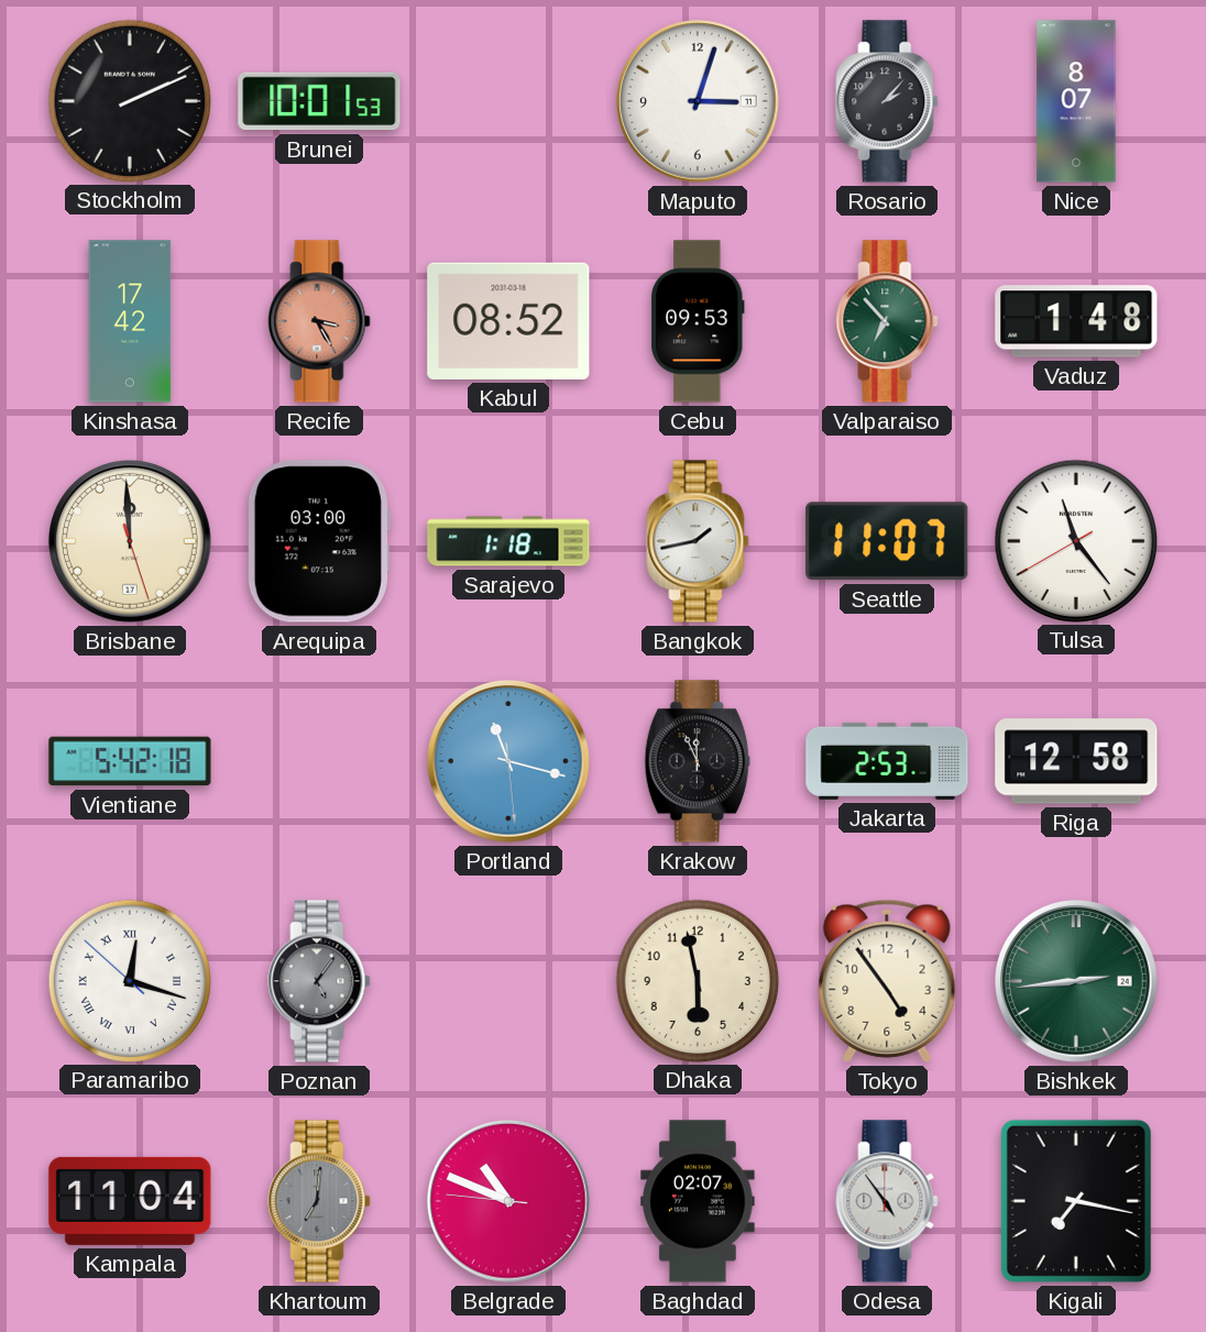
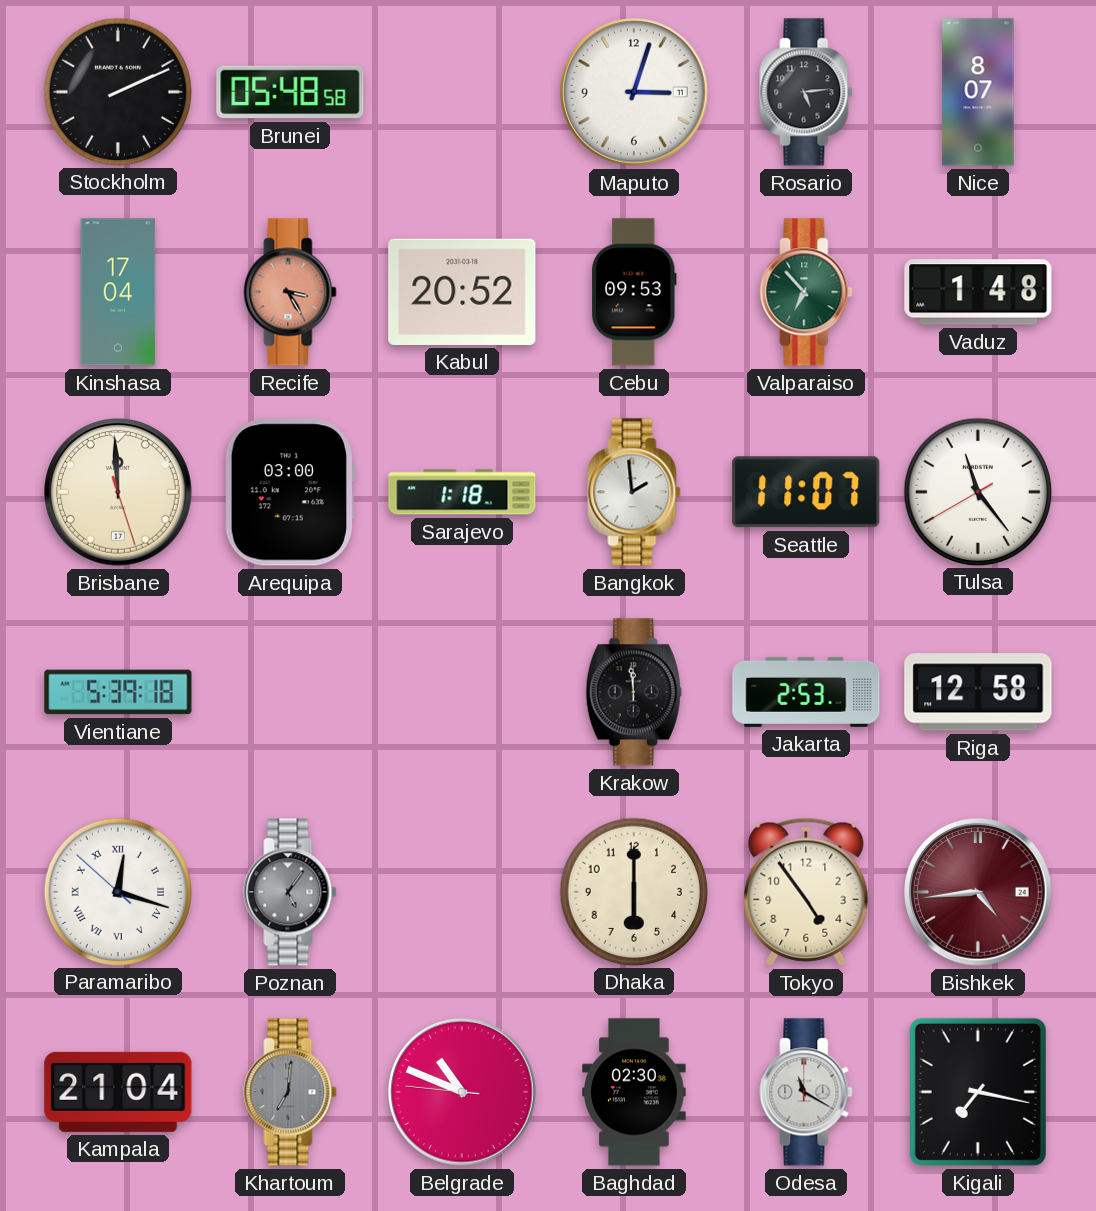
Brunei: 10:01 -> 05:48
Rosario: 2:07 -> 5:14
Kinshasa: 17:42 -> 17:04
Kabul: 08:52 -> 20:52
Bangkok: 1:43 -> 1:59
Vientiane: 5:42 -> 5:39
Portland: 11:17 -> none
Krakow: 11:56 -> 11:59
Dhaka: 5:58 -> 6:00
Bishkek: 2:44 -> 4:44
Bishkek dial: green -> burgundy
Kampala: 11:04 -> 21:04
Baghdad: 02:07 -> 02:30
Odesa: 4:54 -> 11:20
